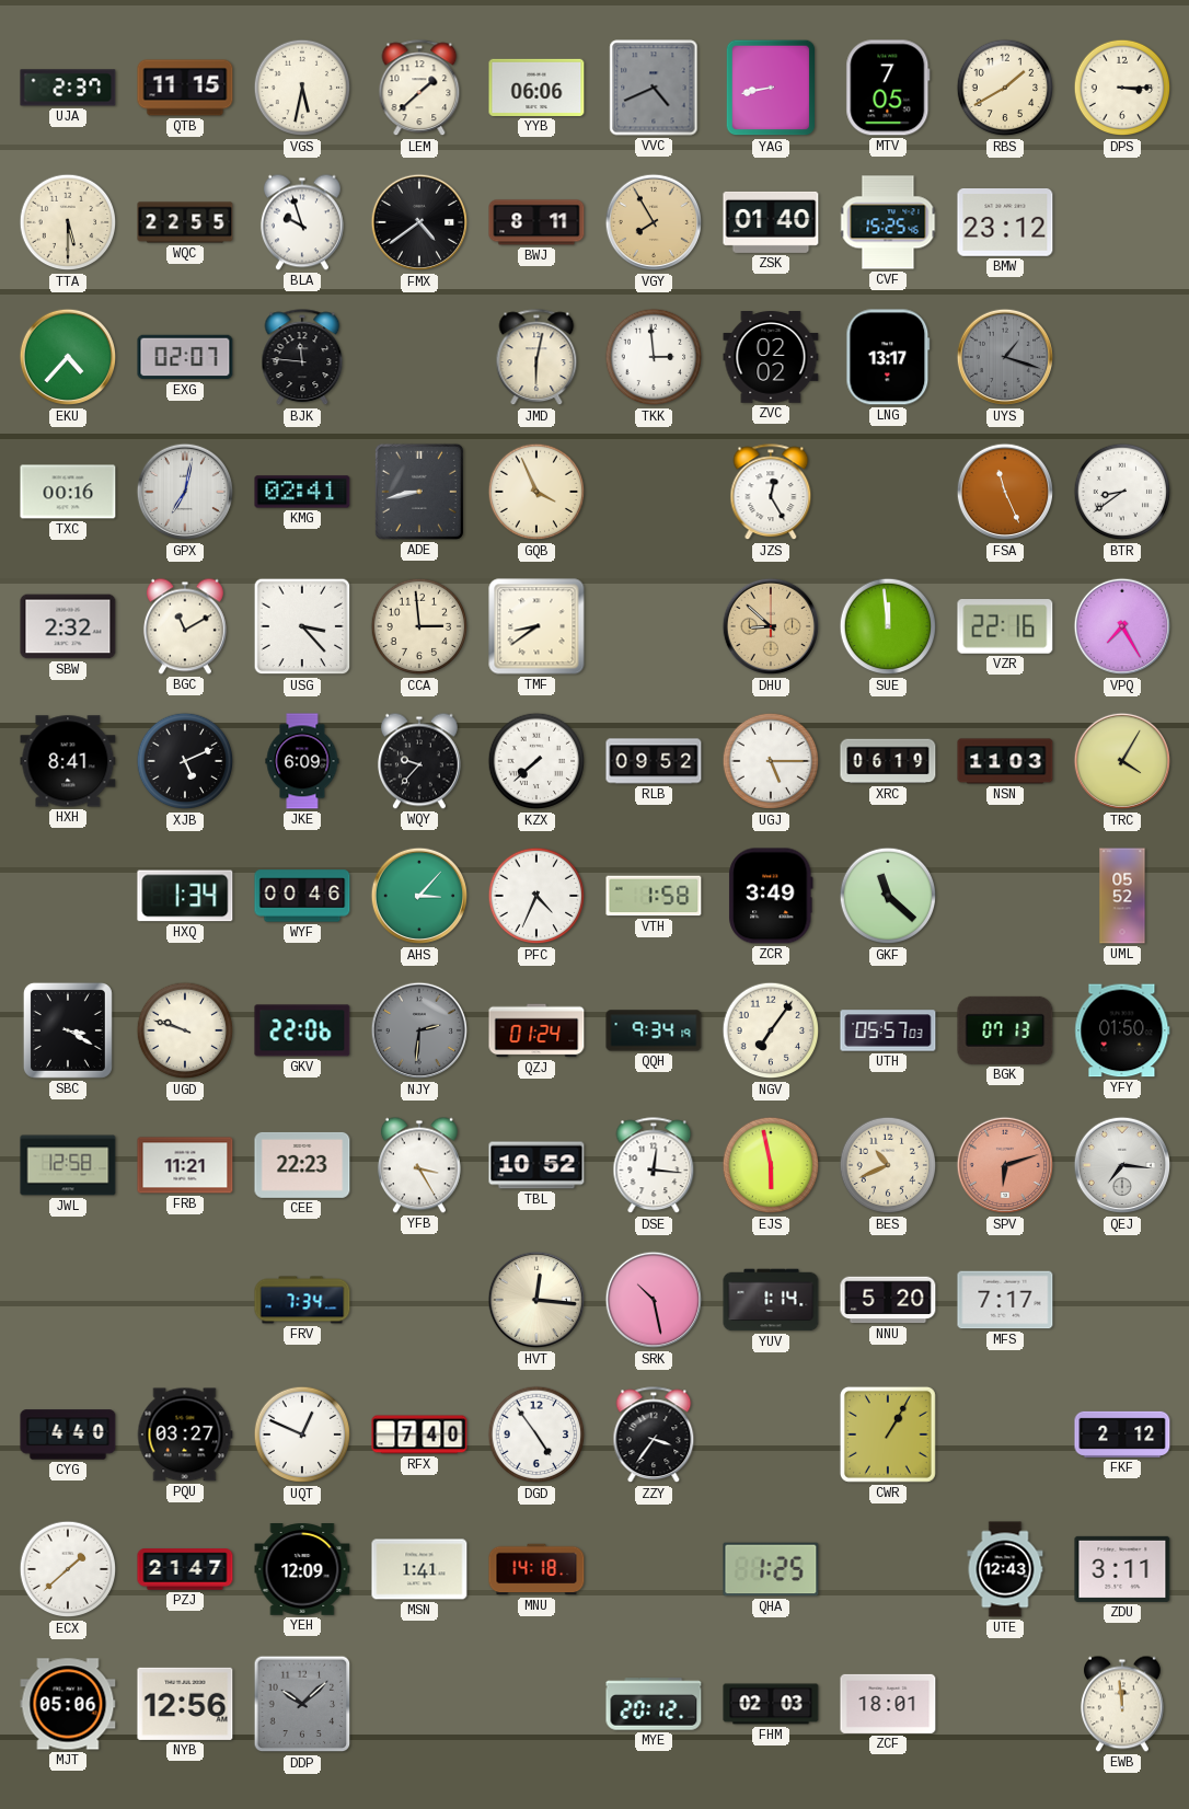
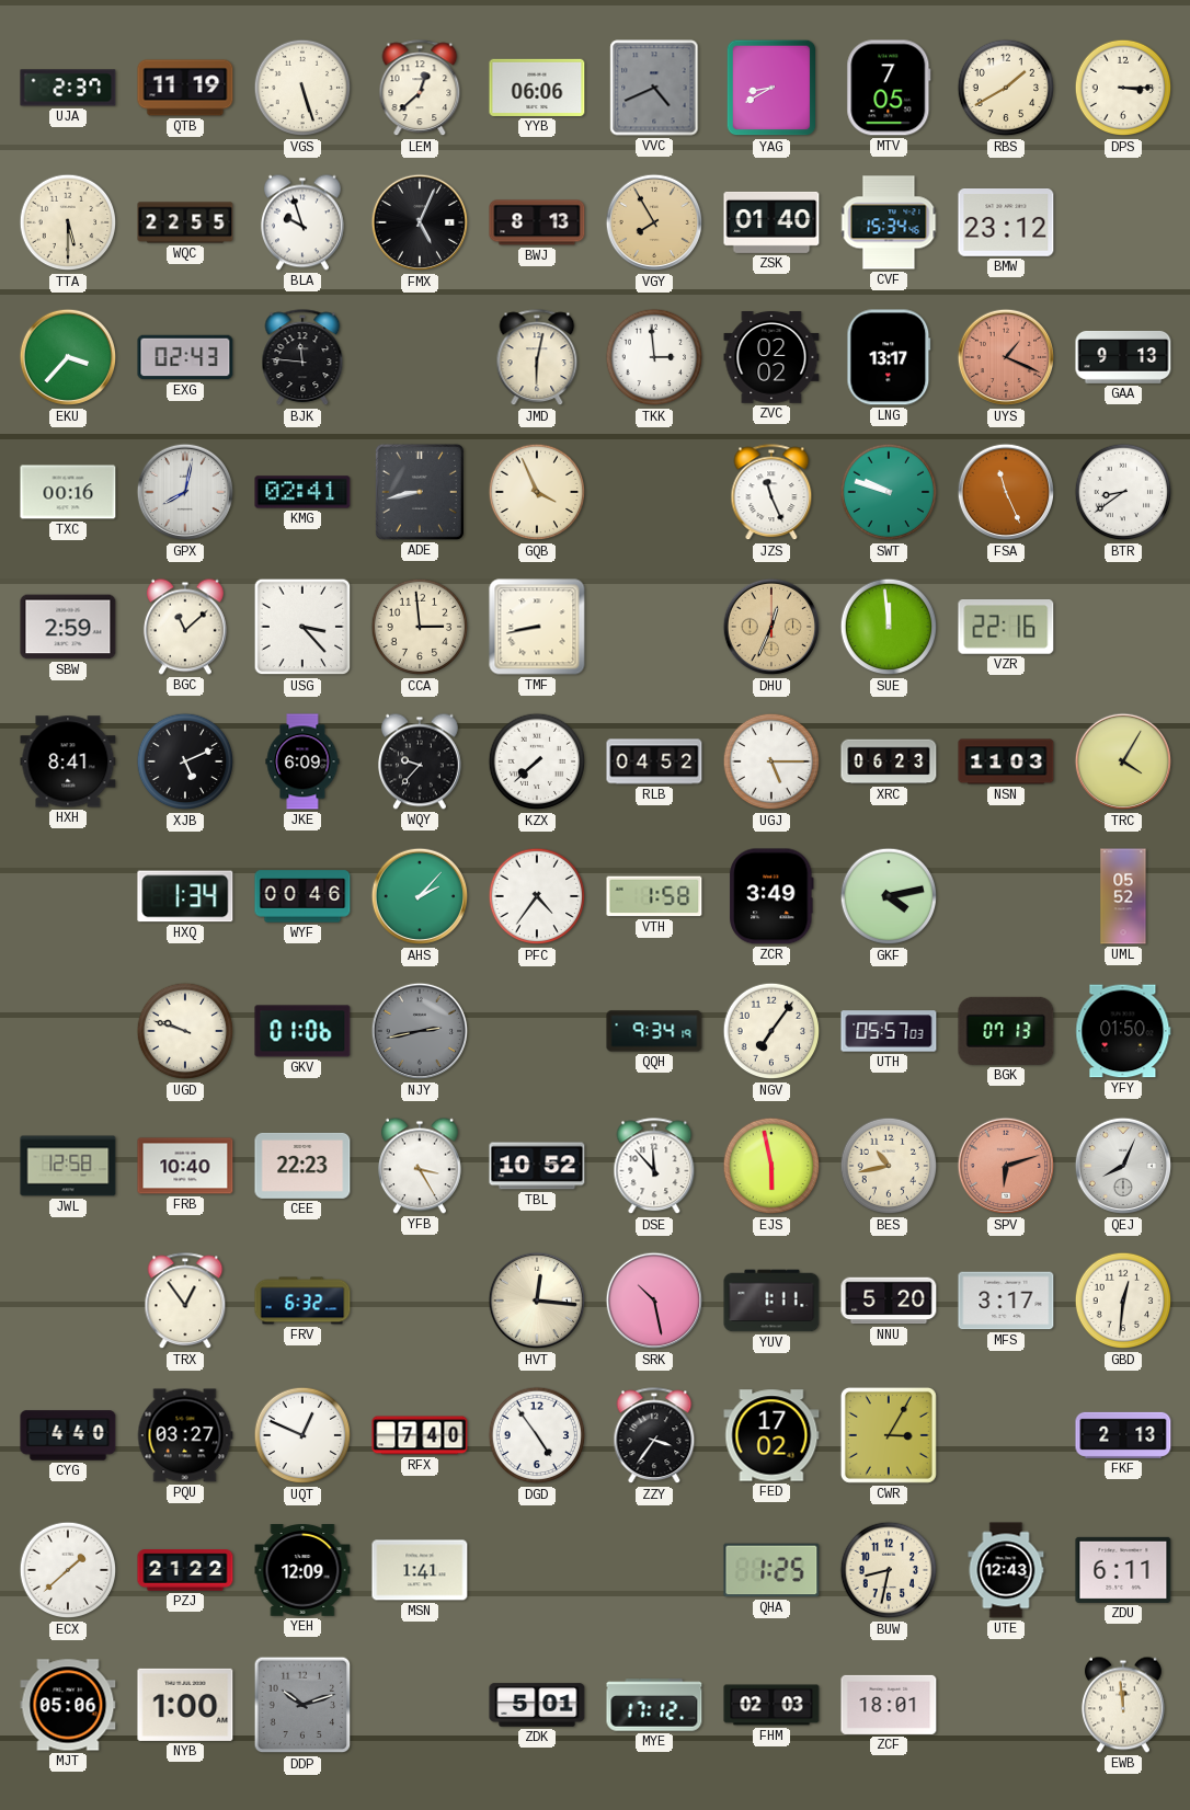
QTB: 11:15 -> 11:19
VGS: 5:32 -> 5:27
LEM: 1:38 -> 12:38
YAG: 8:43 -> 8:40
FMX: 4:39 -> 5:04
BWJ: 8:11 -> 8:13
CVF: 15:25 -> 15:34
EKU: 4:37 -> 3:37
EXG: 02:07 -> 02:43
UYS: 1:18 -> 1:19
UYS dial: grey -> salmon
GAA: none -> 9:13
GPX: 7:02 -> 8:02
JZS: 12:25 -> 11:26
SWT: none -> 9:48
SBW: 2:32 -> 2:59
BGC: 11:10 -> 11:08
TMF: 8:39 -> 8:43
DHU: 8:52 -> 12:34
VPQ: 7:25 -> none
RLB: 09:52 -> 04:52
XRC: 06:19 -> 06:23
AHS: 3:07 -> 2:07
PFC: 4:34 -> 4:36
GKF: 11:22 -> 4:13
SBC: 3:20 -> none
GKV: 22:06 -> 01:06
NJY: 2:31 -> 2:43
QZJ: 01:24 -> none
FRB: 11:21 -> 10:40
DSE: 12:16 -> 11:53
BES: 10:41 -> 10:43
QEJ: 7:16 -> 8:04
TRX: none -> 12:54
FRV: 7:34 -> 6:32
YUV: 1:14 -> 1:11
MFS: 7:17 -> 3:17
GBD: none -> 12:31
FED: none -> 17:02
CWR: 1:05 -> 3:05
FKF: 2:12 -> 2:13
PZJ: 21:47 -> 21:22
MNU: 14:18 -> none
BUW: none -> 8:32
ZDU: 3:11 -> 6:11
NYB: 12:56 -> 1:00
DDP: 10:08 -> 10:12
ZDK: none -> 5:01
MYE: 20:12 -> 17:12
